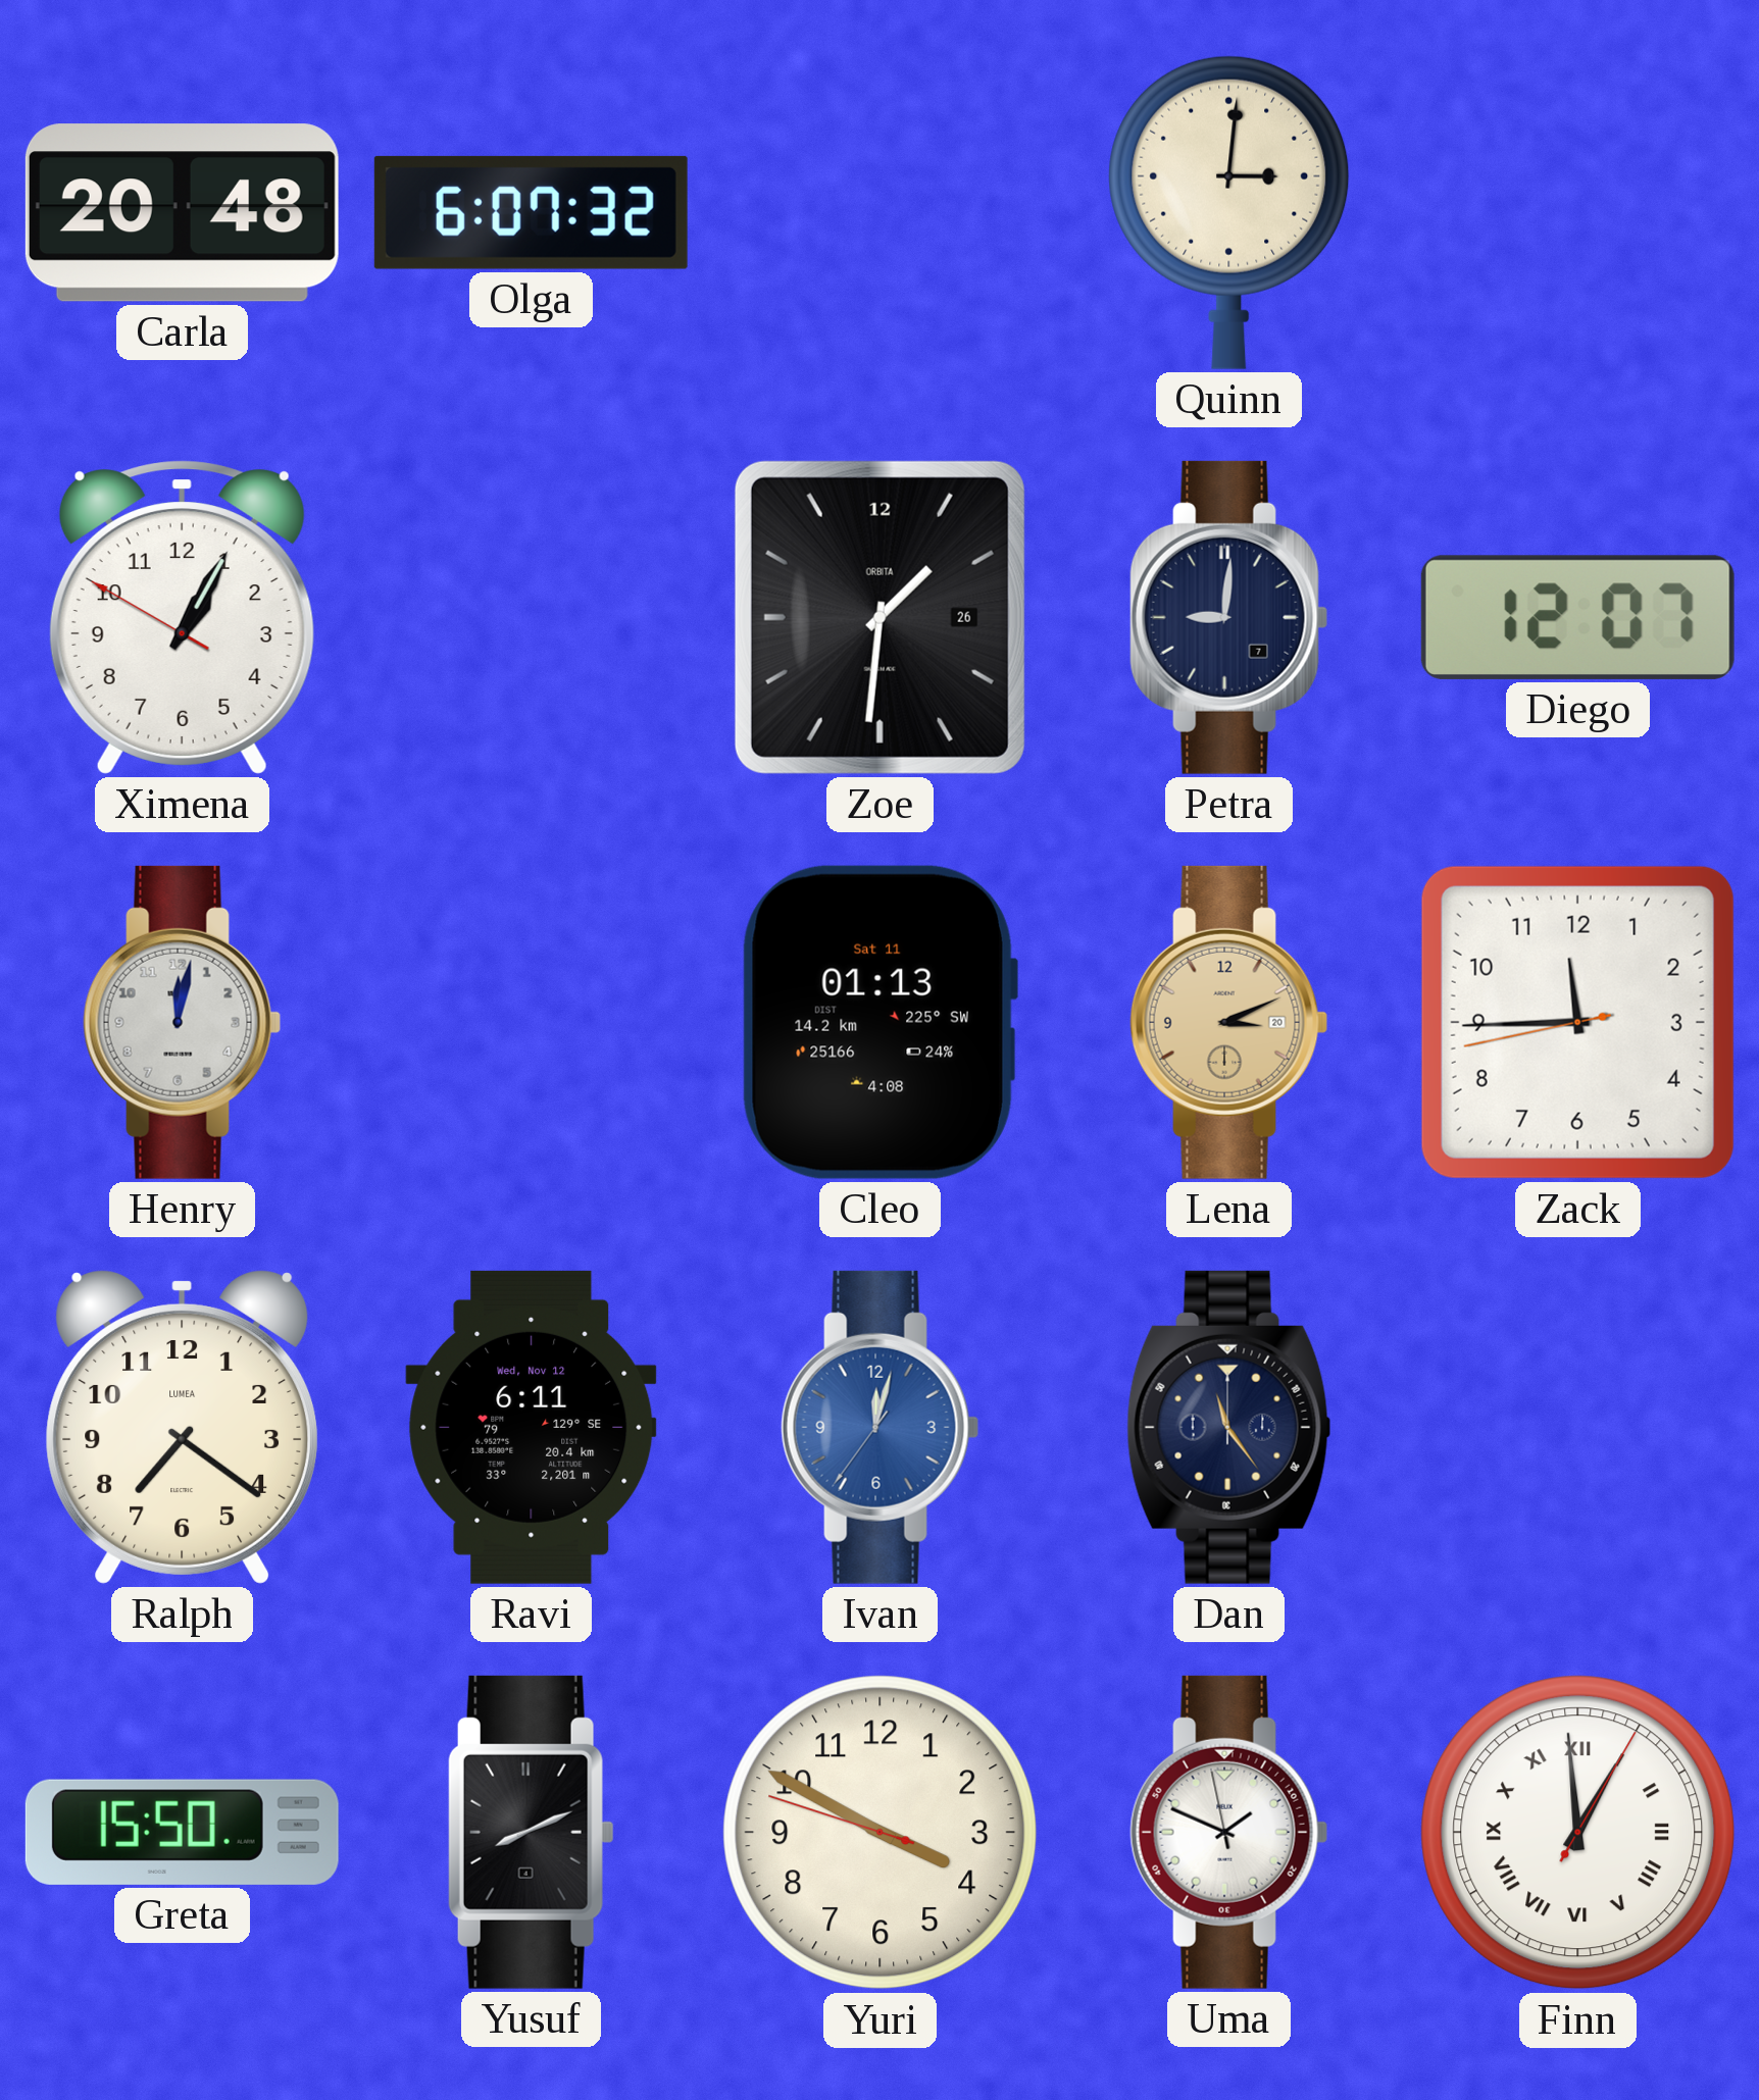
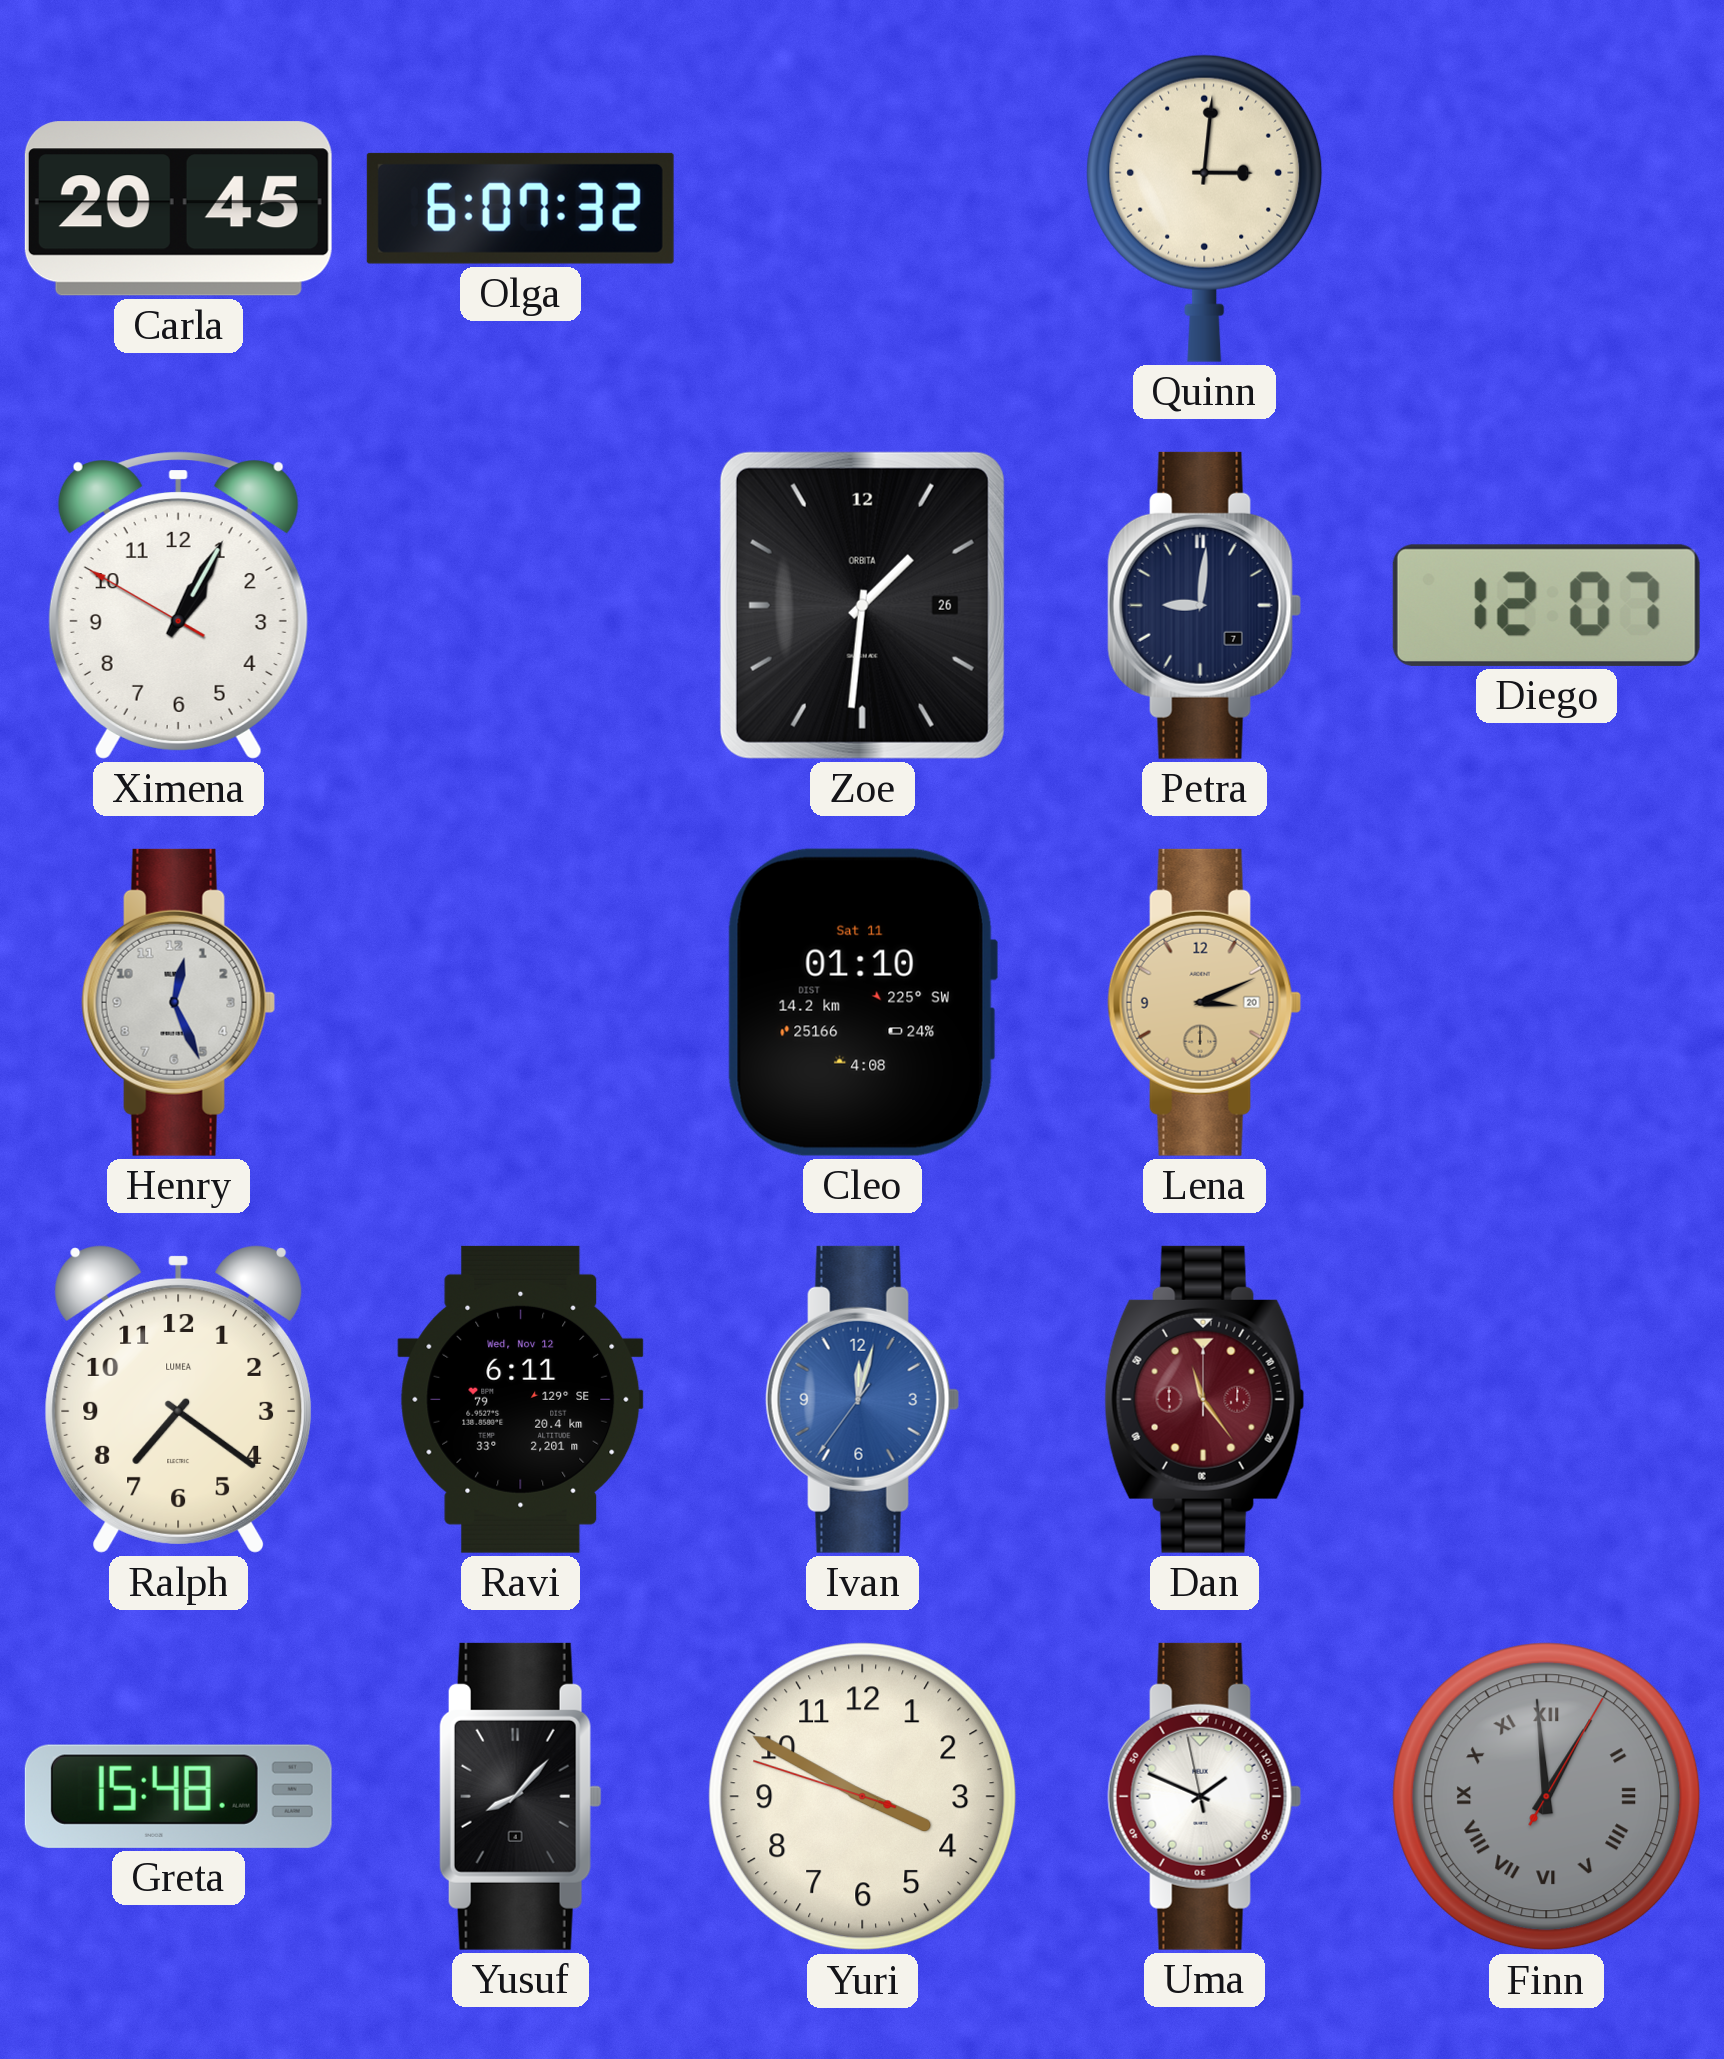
Carla: 20:48 -> 20:45
Henry: 12:02 -> 12:26
Cleo: 01:13 -> 01:10
Zack: 11:44 -> none
Dan dial: navy -> burgundy
Greta: 15:50 -> 15:48
Yusuf: 8:11 -> 8:07
Finn dial: white -> grey
